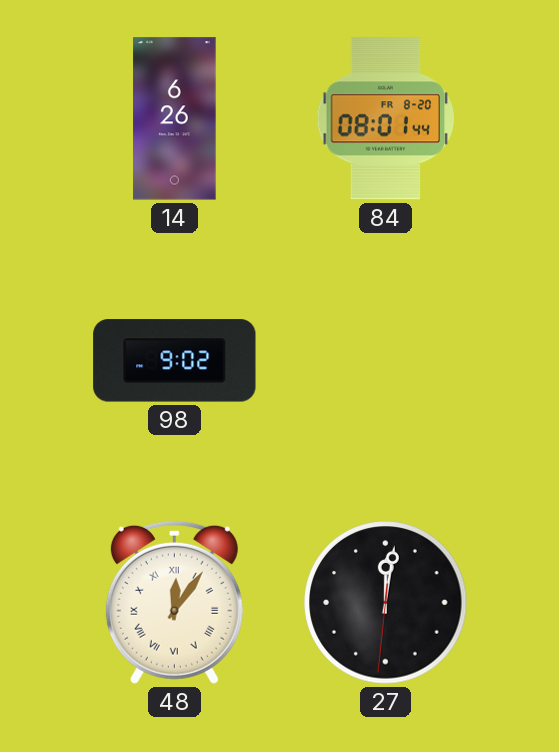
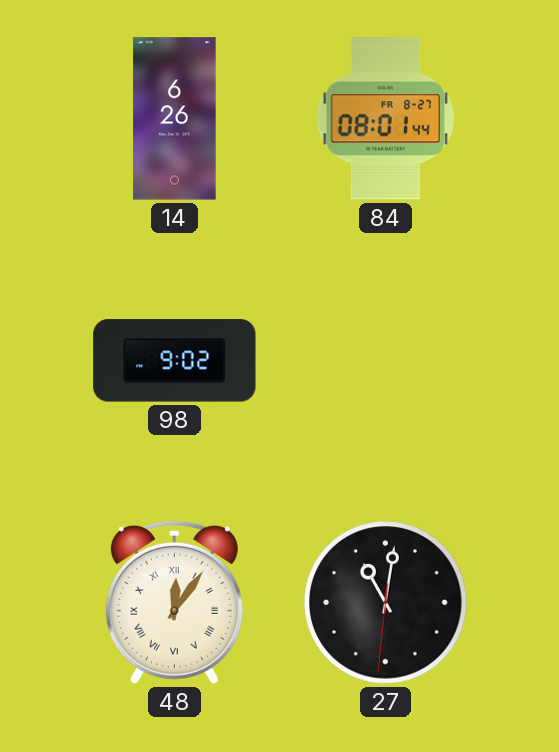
84 date: FR 8-20 -> FR 8-27
27: 12:01 -> 11:01
